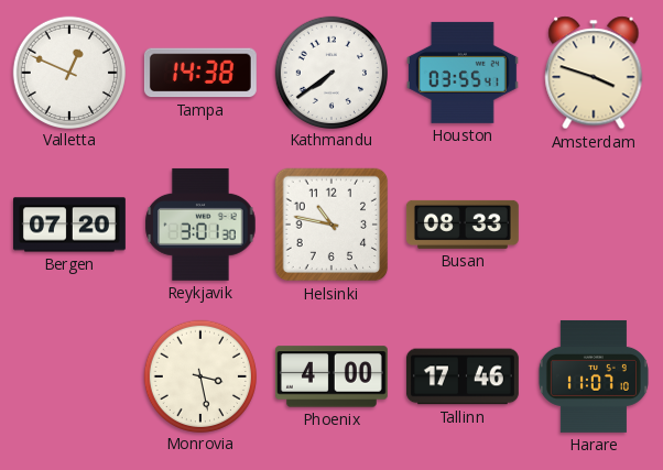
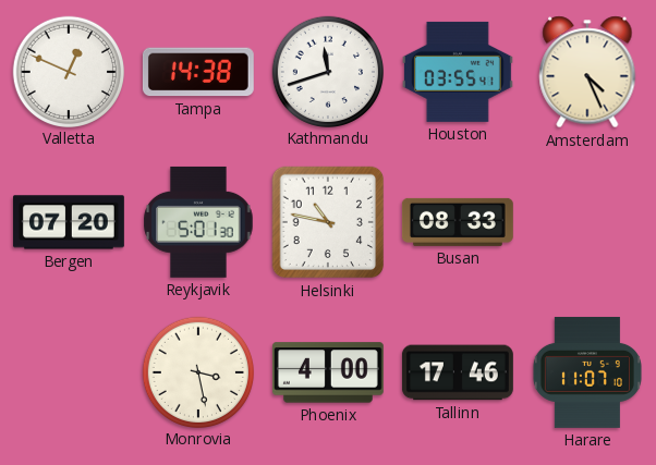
Kathmandu: 7:39 -> 11:42
Amsterdam: 3:48 -> 4:26
Reykjavik: 3:01 -> 5:01
